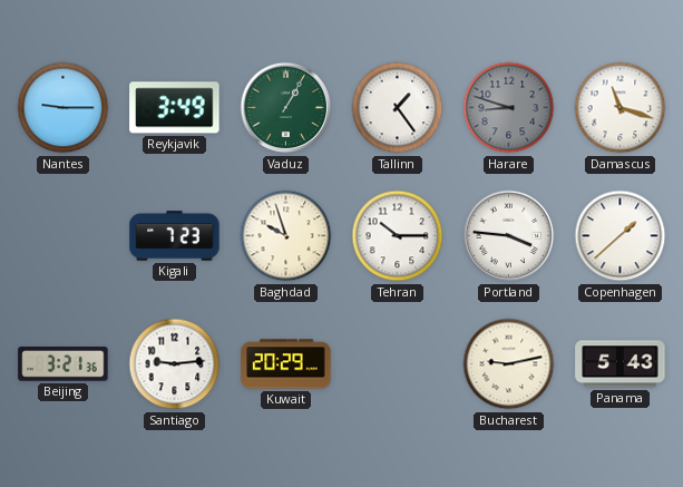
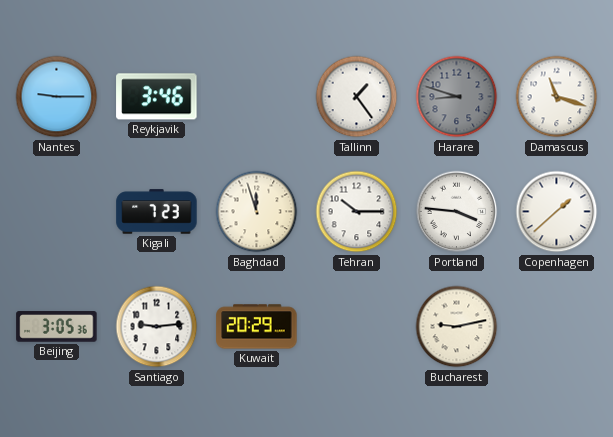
Reykjavik: 3:49 -> 3:46
Vaduz: 1:05 -> none
Baghdad: 9:57 -> 11:57
Beijing: 3:21 -> 3:05
Panama: 5:43 -> none
